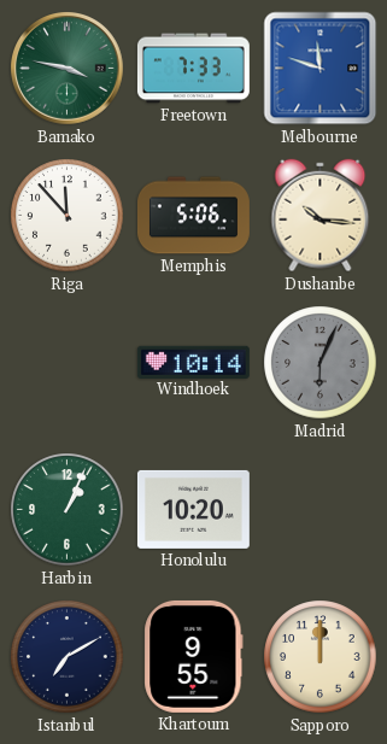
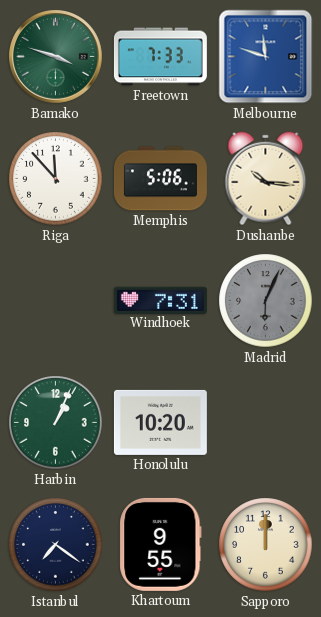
Bamako: 3:47 -> 3:48
Windhoek: 10:14 -> 7:31
Istanbul: 7:10 -> 7:21
